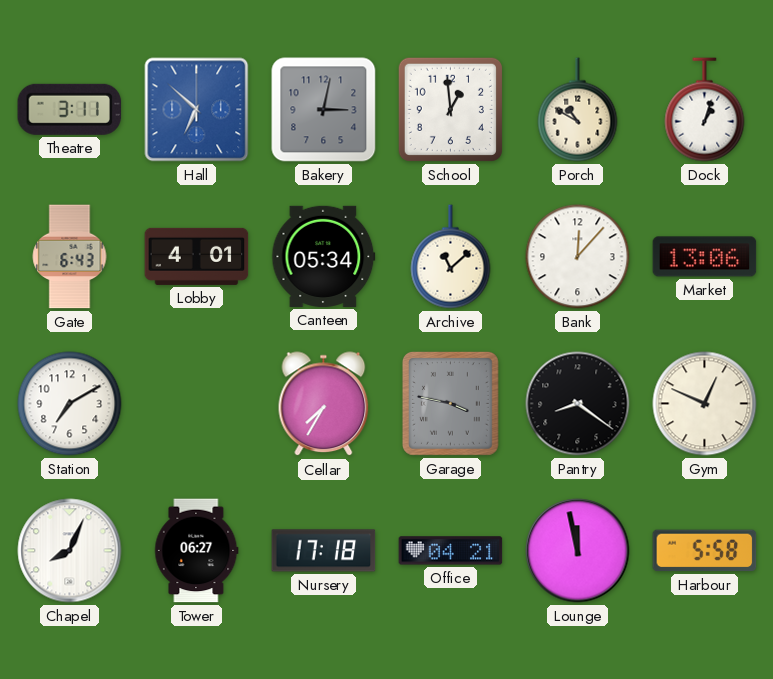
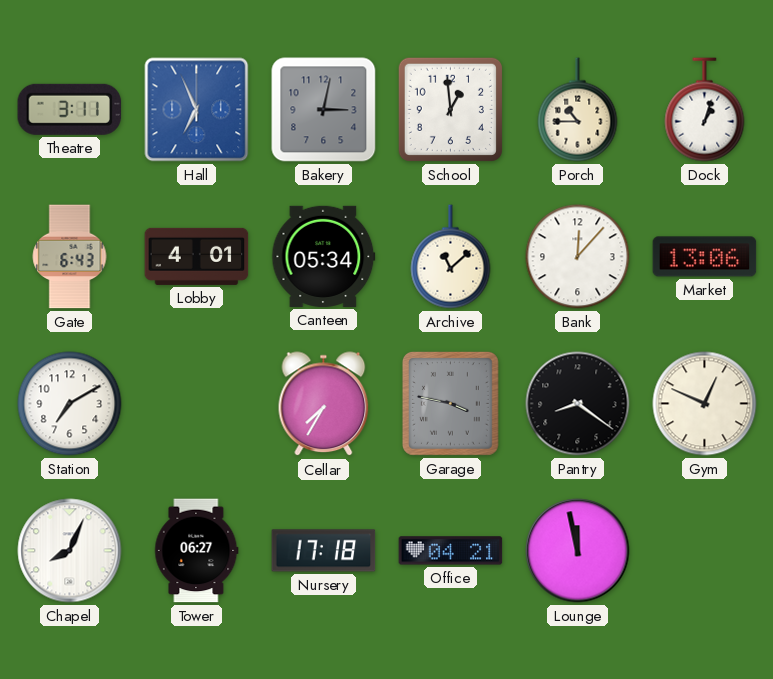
Hall: 6:52 -> 6:56
Porch: 10:50 -> 10:45
Harbour: 5:58 -> none
